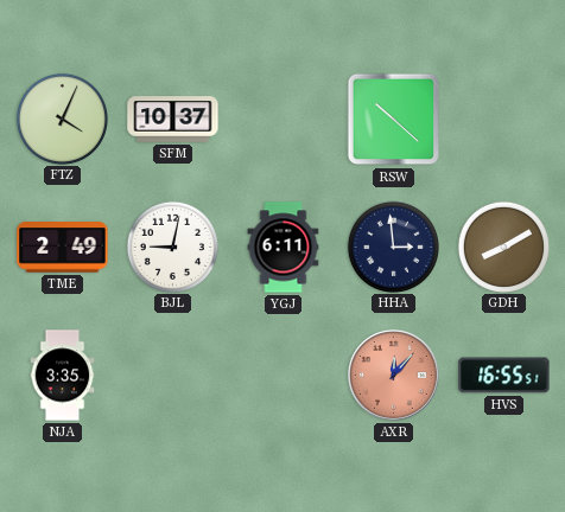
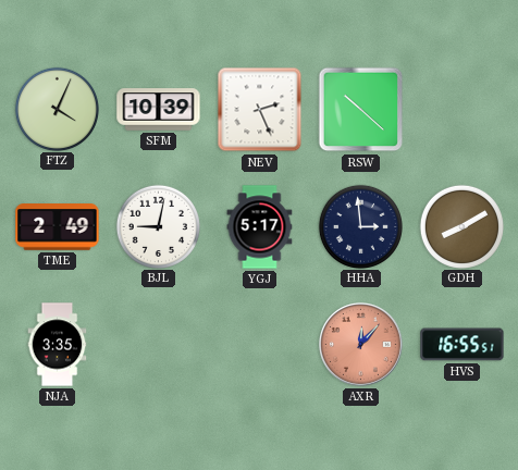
SFM: 10:37 -> 10:39
NEV: none -> 2:26
YGJ: 6:11 -> 5:17
